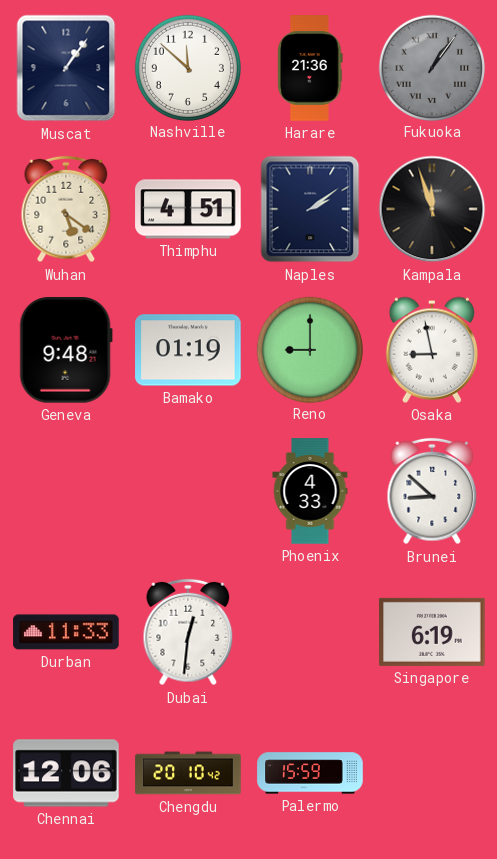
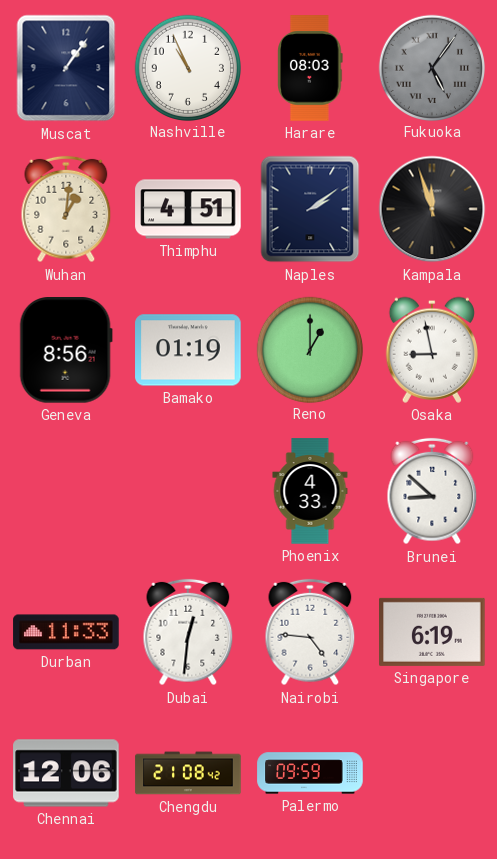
Nashville: 11:52 -> 10:56
Harare: 21:36 -> 08:03
Fukuoka: 1:06 -> 5:06
Wuhan: 5:21 -> 1:01
Geneva: 9:48 -> 8:56
Reno: 9:00 -> 1:00
Nairobi: none -> 4:46
Chengdu: 20:10 -> 21:08
Palermo: 15:59 -> 09:59
